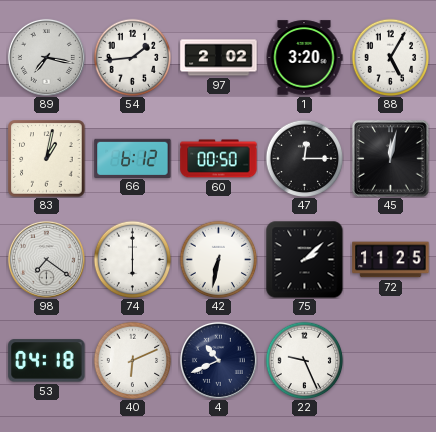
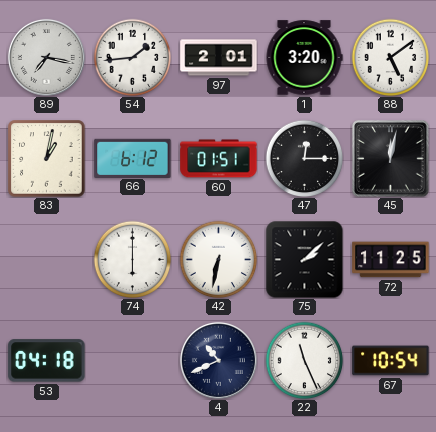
97: 2:02 -> 2:01
88: 5:05 -> 5:09
60: 00:50 -> 01:51
98: 7:21 -> none
40: 6:11 -> none
22: 9:26 -> 11:26
67: none -> 10:54
